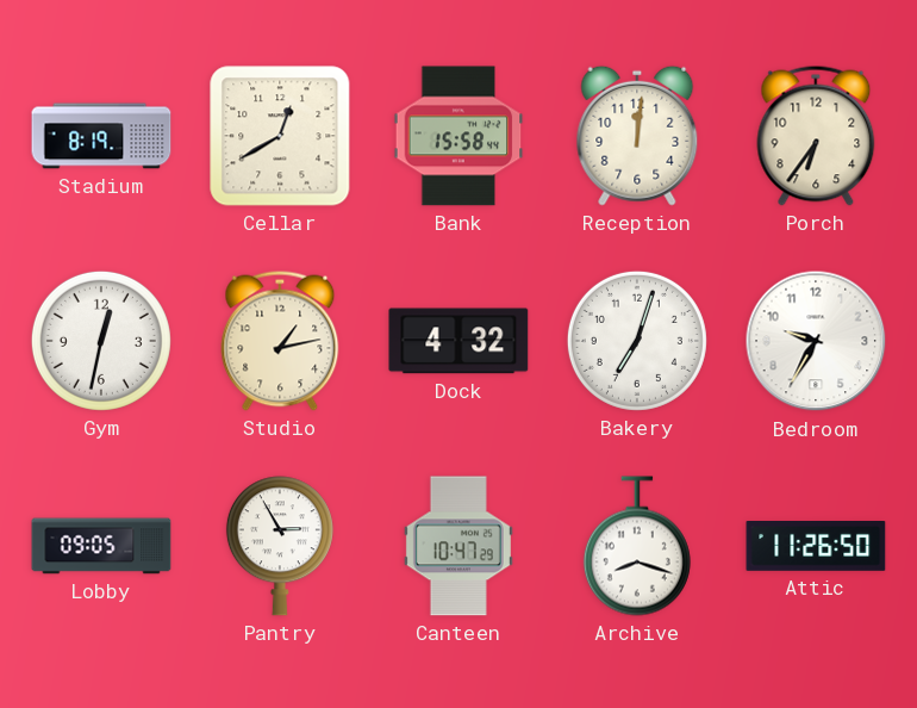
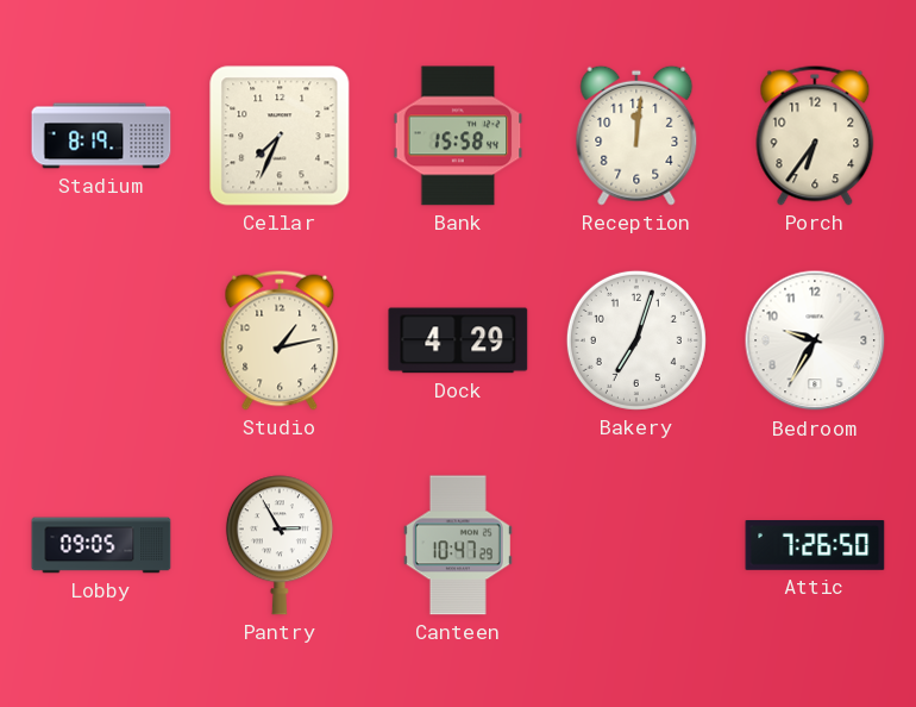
Cellar: 12:40 -> 7:34
Gym: 12:32 -> none
Dock: 4:32 -> 4:29
Archive: 8:18 -> none
Attic: 11:26 -> 7:26
